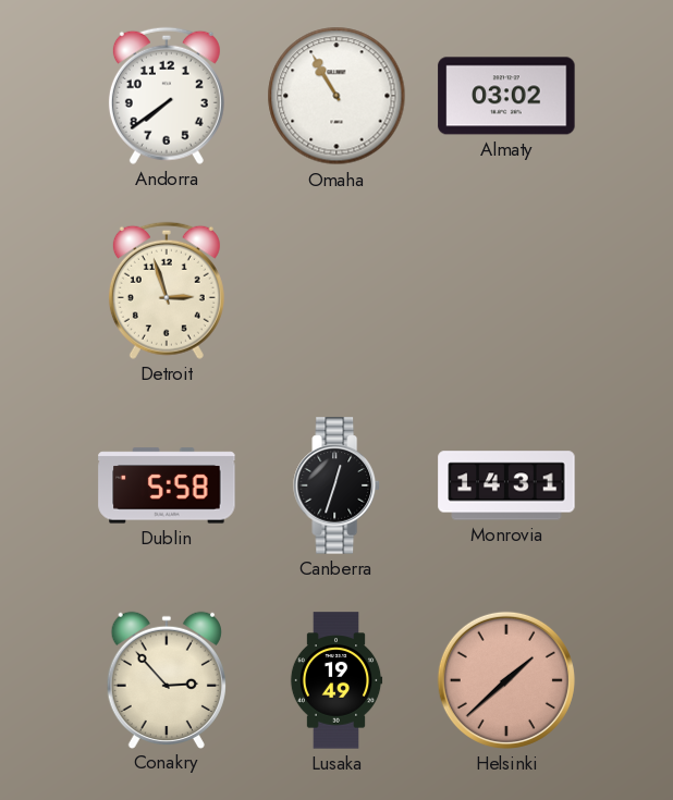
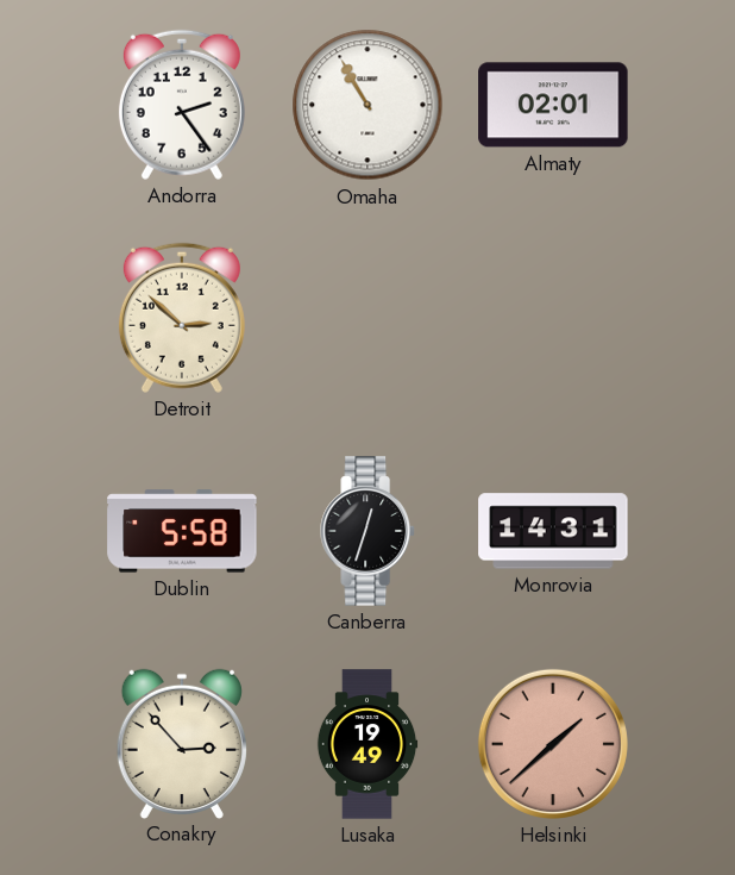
Andorra: 7:39 -> 2:24
Almaty: 03:02 -> 02:01
Detroit: 2:57 -> 2:52
